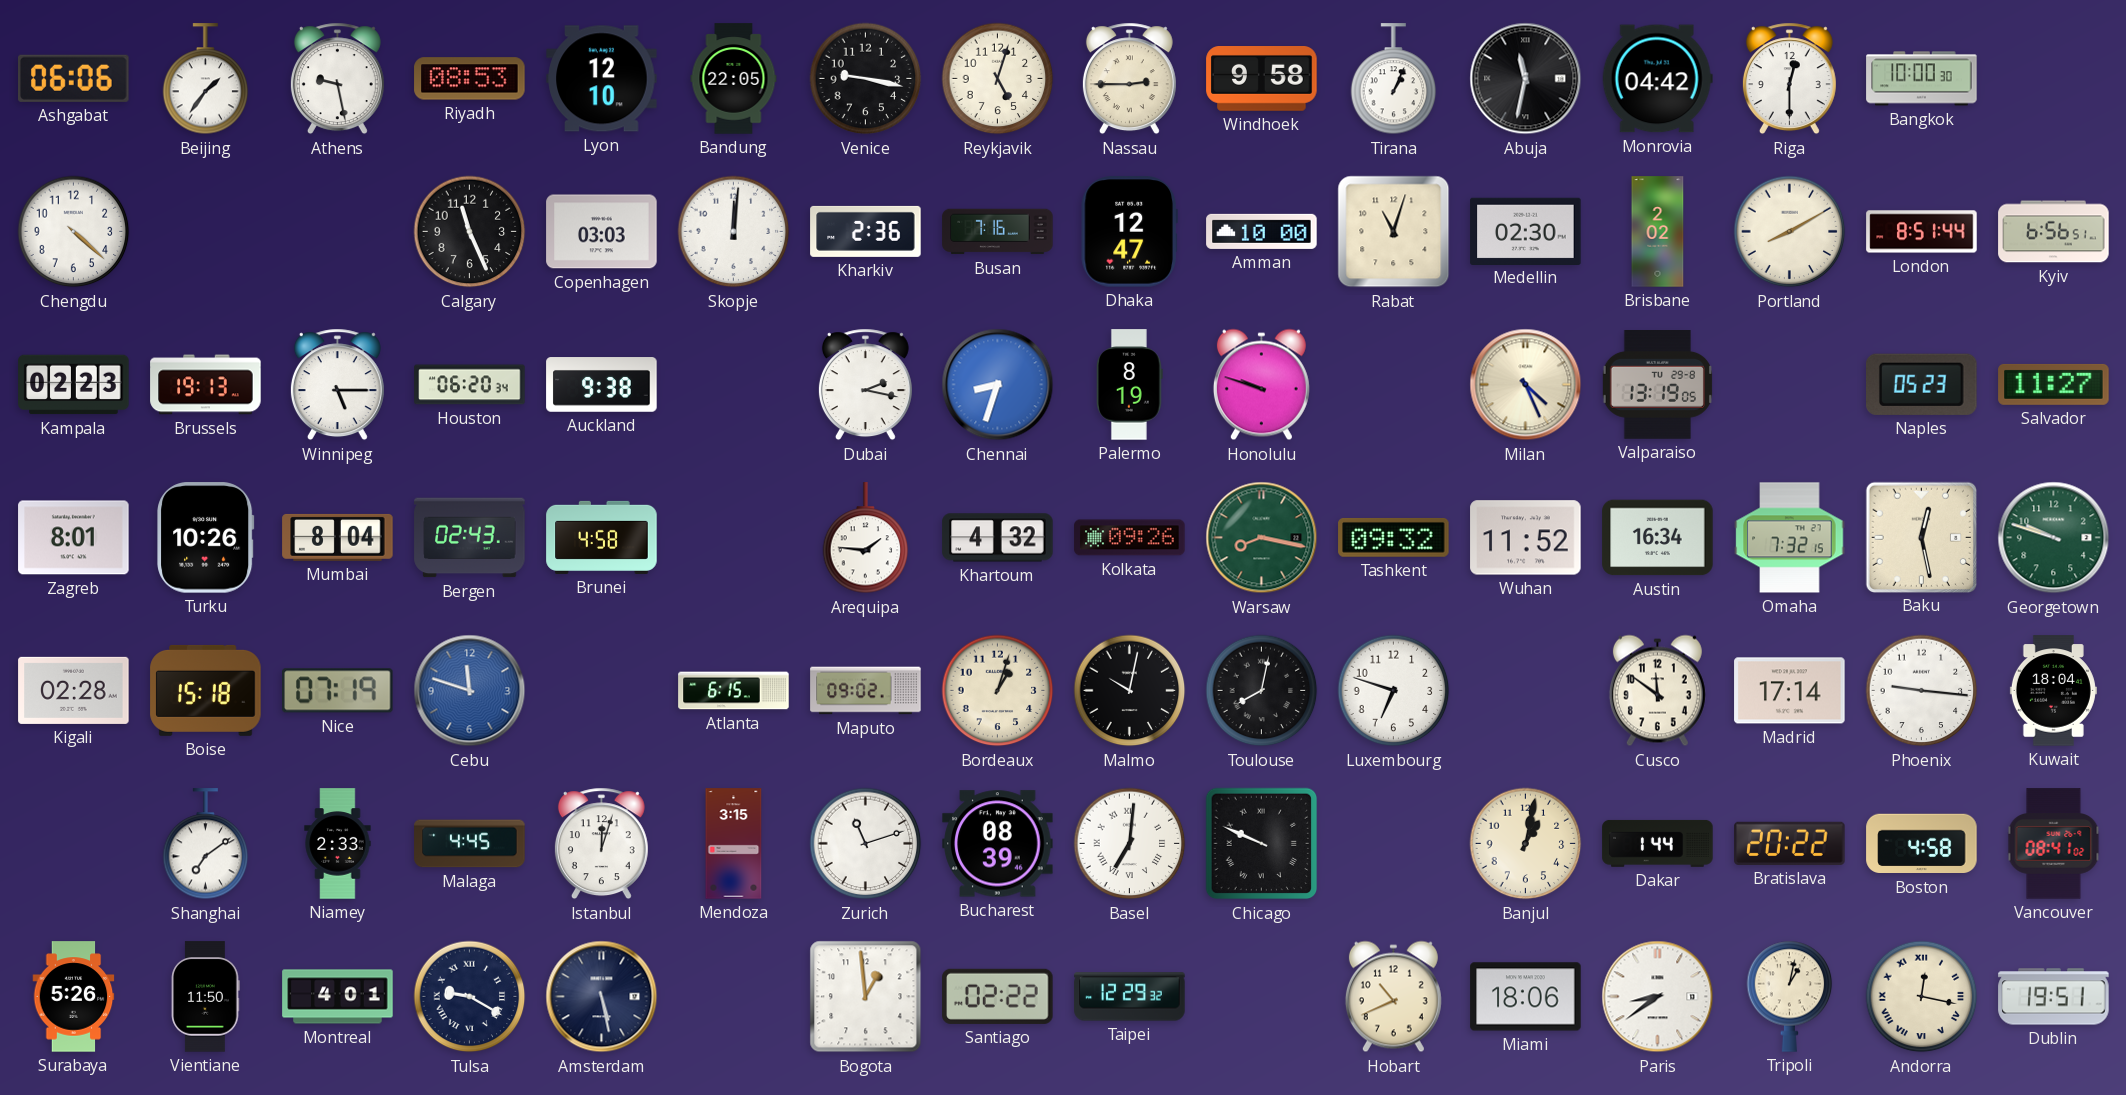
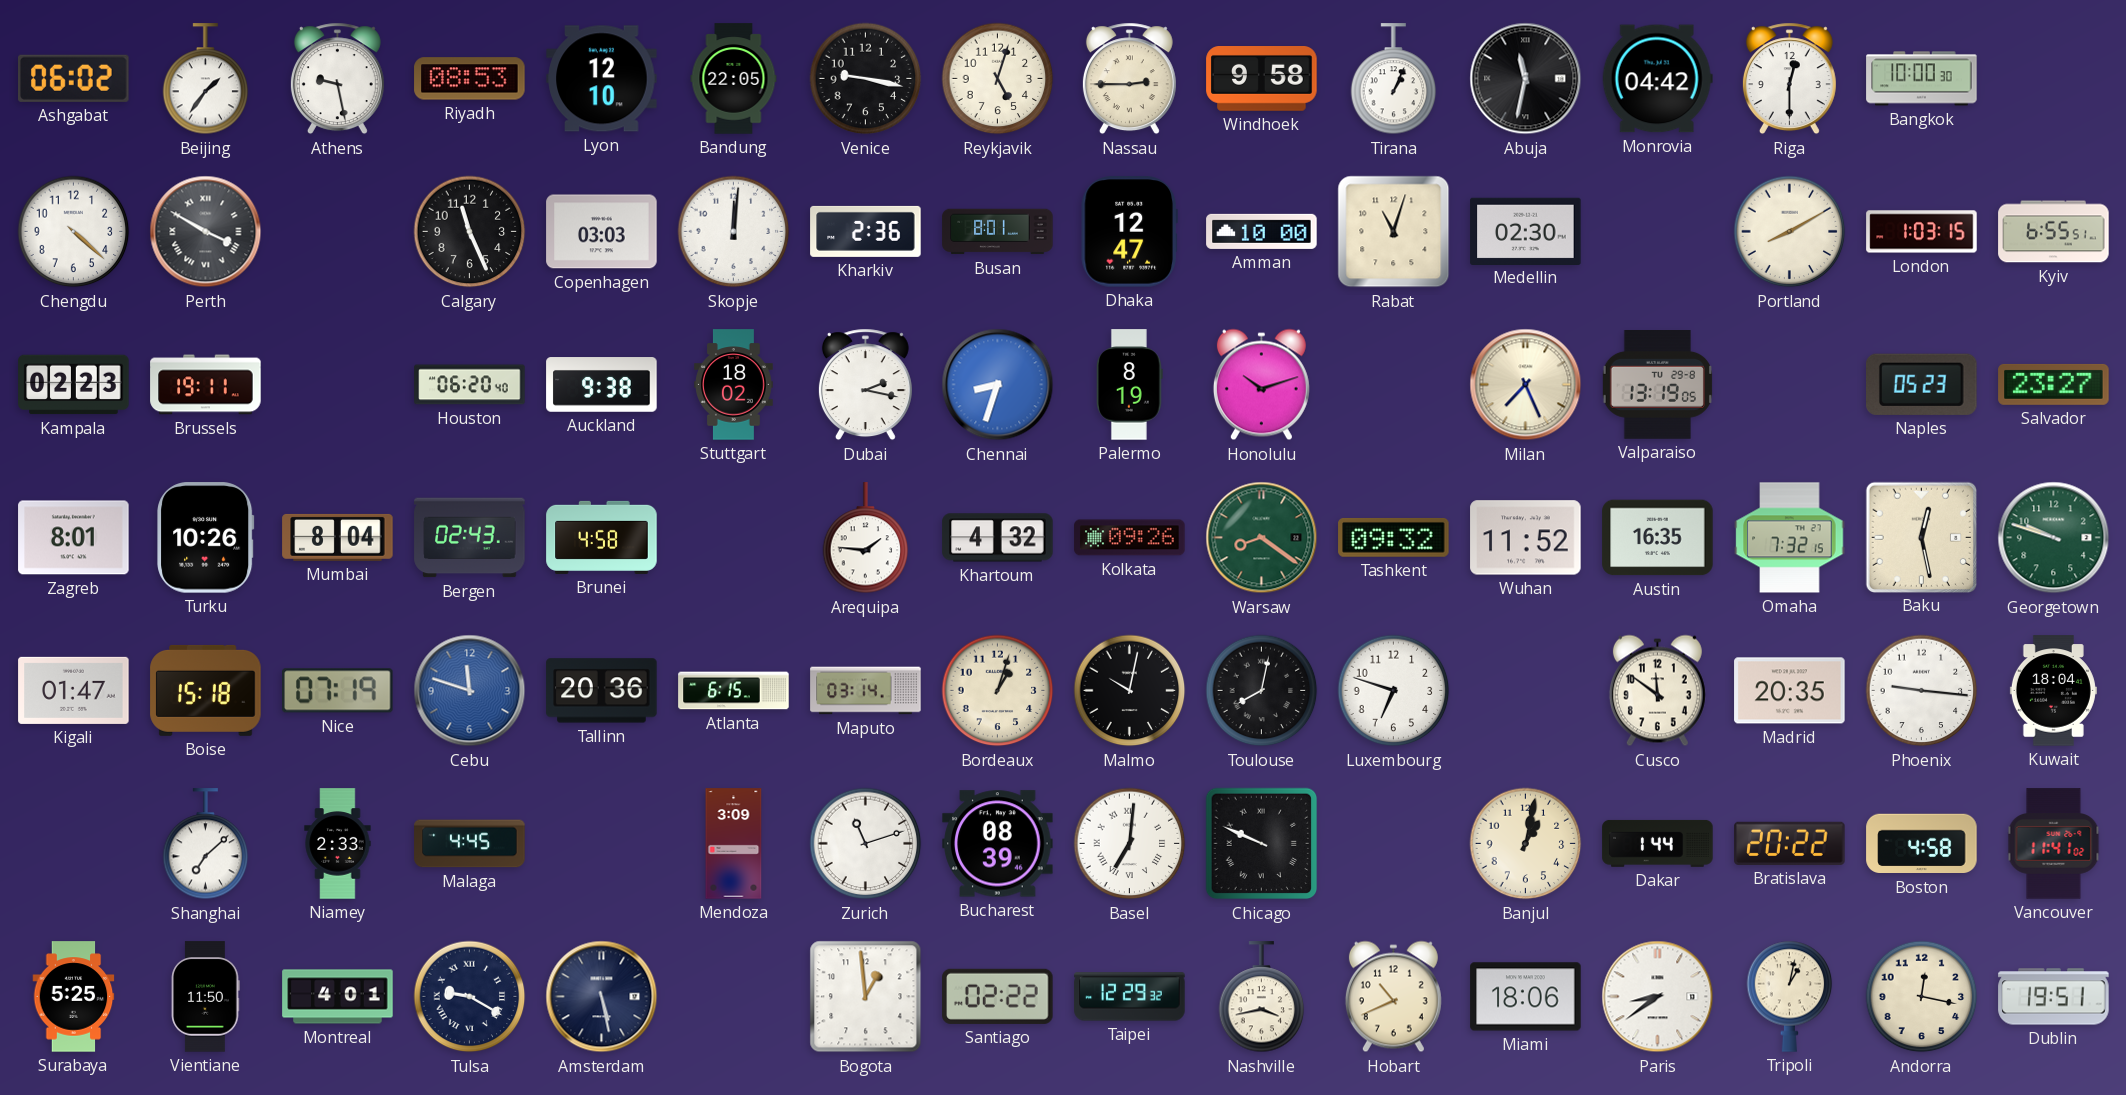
Ashgabat: 06:06 -> 06:02
Perth: none -> 3:50
Busan: 7:16 -> 8:01
Brisbane: 2:02 -> none
London: 8:51 -> 1:03
Kyiv: 6:56 -> 6:55
Brussels: 19:13 -> 19:11
Winnipeg: 5:15 -> none
Houston: 06:20:34 -> 06:20:40
Stuttgart: none -> 18:02
Honolulu: 9:48 -> 10:12
Milan: 4:26 -> 7:26
Salvador: 11:27 -> 23:27
Warsaw: 8:17 -> 8:21
Austin: 16:34 -> 16:35
Kigali: 02:28 -> 01:47
Tallinn: none -> 20:36
Maputo: 09:02 -> 03:14
Madrid: 17:14 -> 20:35
Shanghai: 7:09 -> 7:08
Istanbul: 12:03 -> none
Mendoza: 3:15 -> 3:09
Vancouver: 08:41 -> 11:41
Surabaya: 5:26 -> 5:25
Nashville: none -> 3:43
Andorra numerals: Roman -> Arabic
